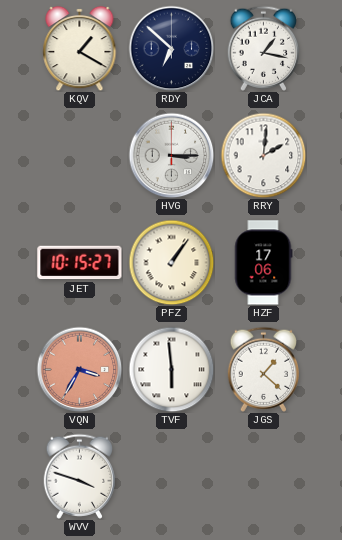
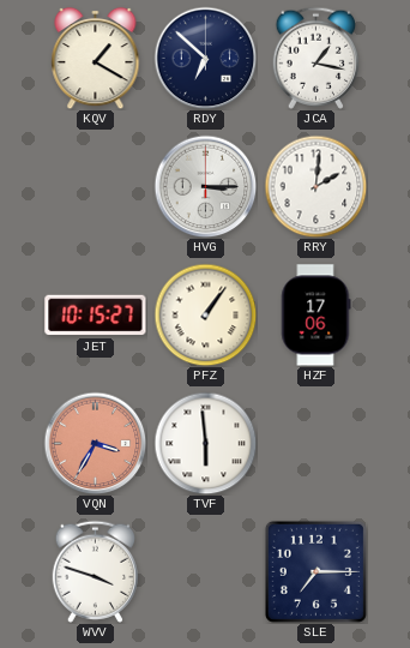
JGS: 1:22 -> none
SLE: none -> 7:15
